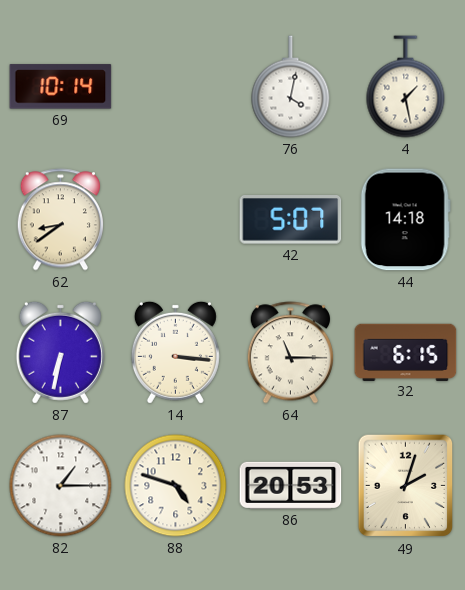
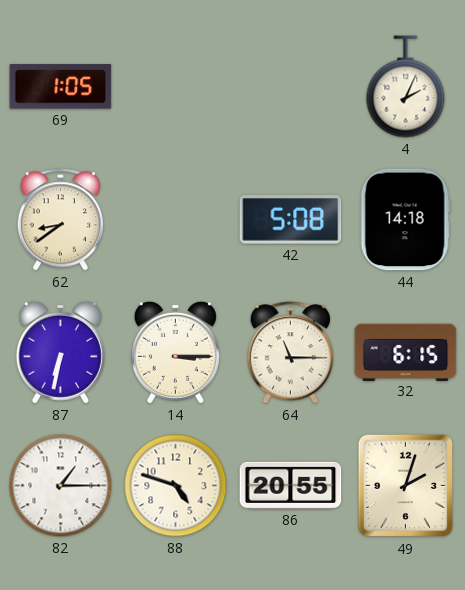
69: 10:14 -> 1:05
76: 4:02 -> none
4: 1:28 -> 2:04
42: 5:07 -> 5:08
14: 3:16 -> 3:15
86: 20:53 -> 20:55
